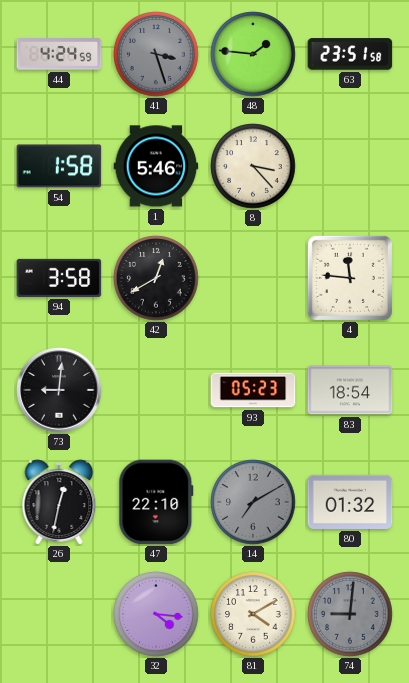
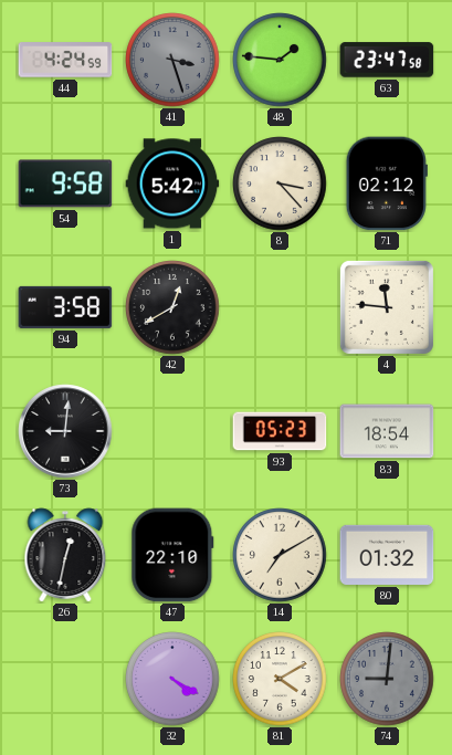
63: 23:51 -> 23:47
54: 1:58 -> 9:58
1: 5:46 -> 5:42
71: none -> 02:12
14 dial: grey -> cream
32: 4:16 -> 4:20
